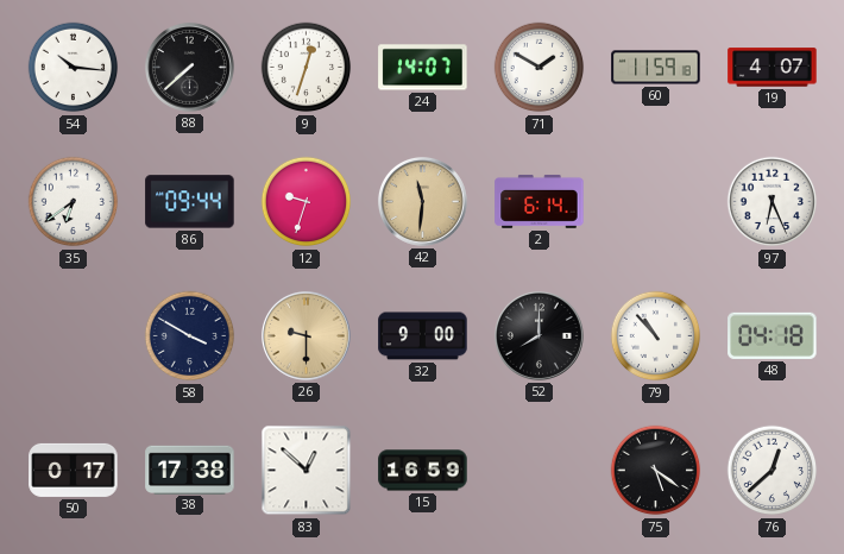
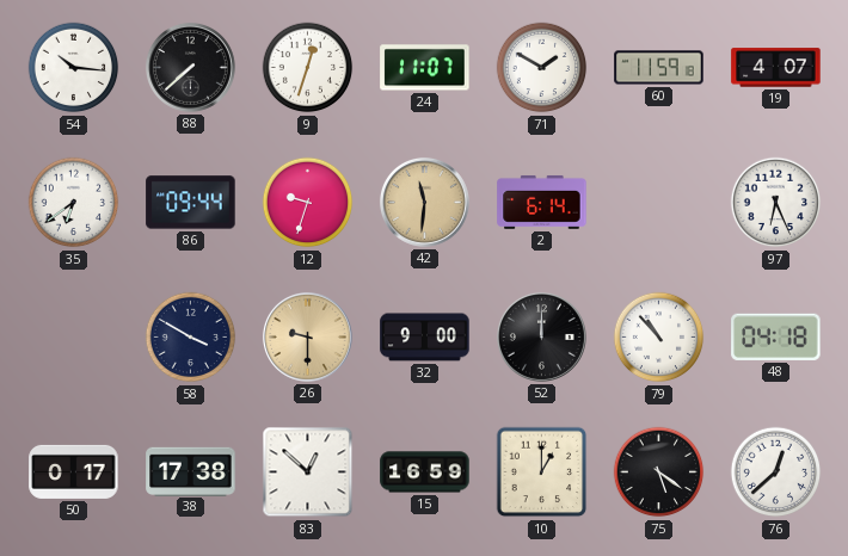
24: 14:07 -> 11:07
52: 8:00 -> 12:00
10: none -> 1:00
